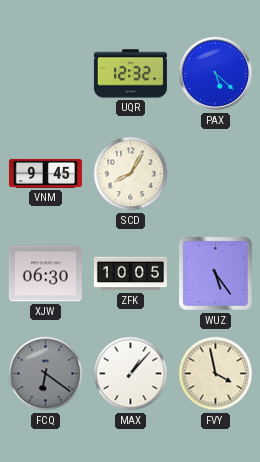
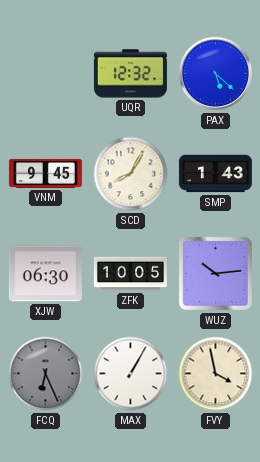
SMP: none -> 1:43
WUZ: 5:24 -> 10:14
FCQ: 6:21 -> 6:26
MAX: 1:07 -> 1:05
